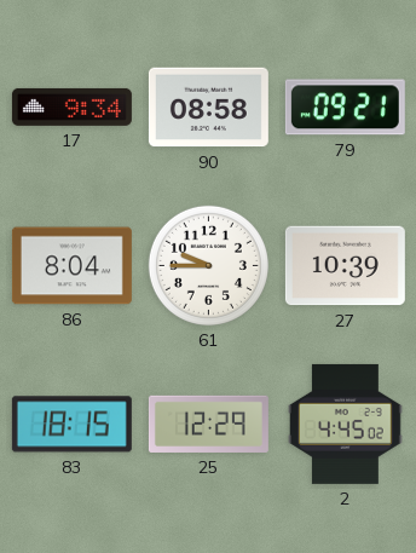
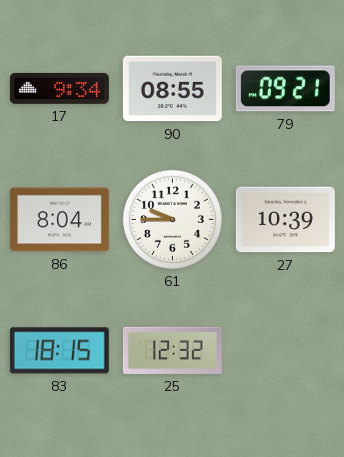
90: 08:58 -> 08:55
25: 12:29 -> 12:32
2: 4:45 -> none
